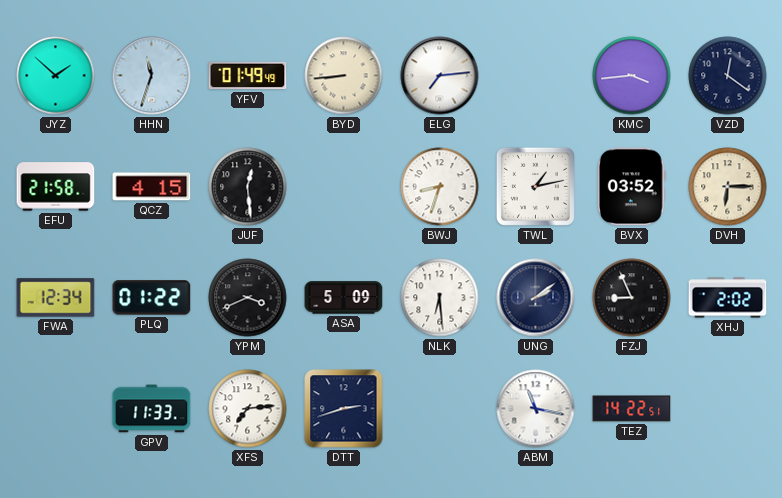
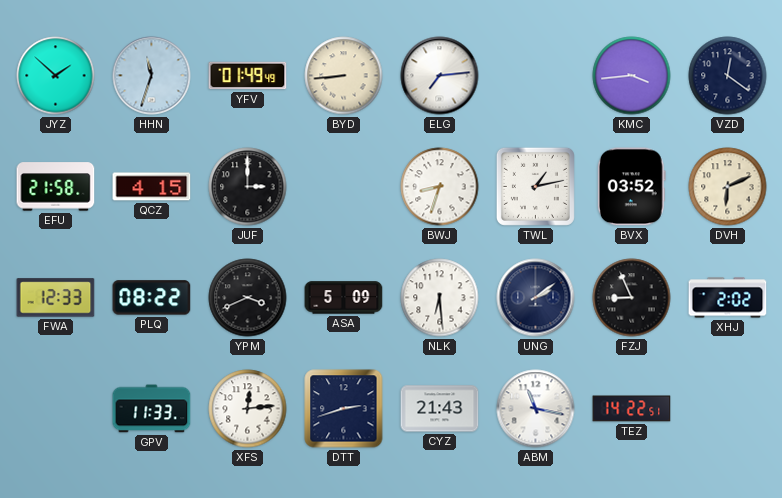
JUF: 12:29 -> 3:00
DVH: 6:15 -> 6:11
FWA: 12:34 -> 12:33
PLQ: 01:22 -> 08:22
XFS: 7:14 -> 12:14
CYZ: none -> 21:43
